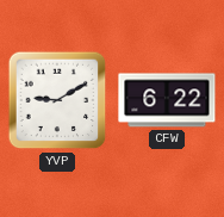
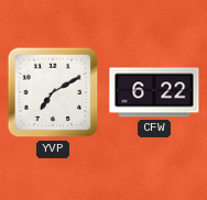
YVP: 9:10 -> 7:10
